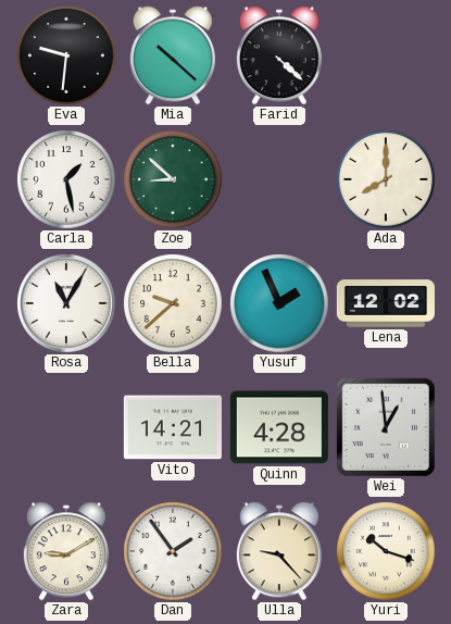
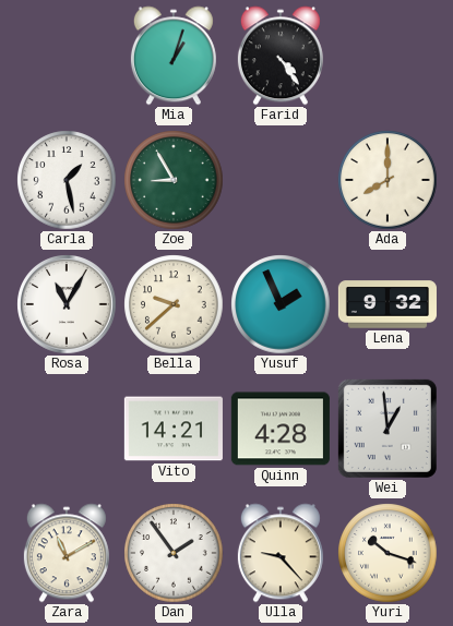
Eva: 9:31 -> none
Mia: 10:22 -> 1:03
Farid: 4:22 -> 4:24
Zoe: 8:52 -> 8:55
Lena: 12:02 -> 9:32
Zara: 9:10 -> 11:10
